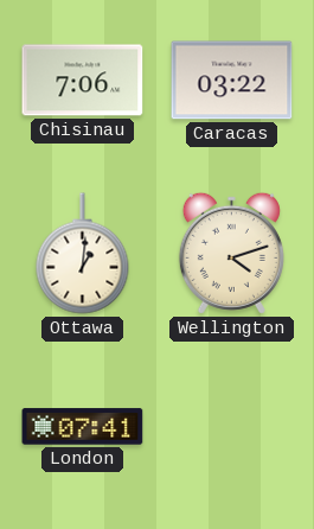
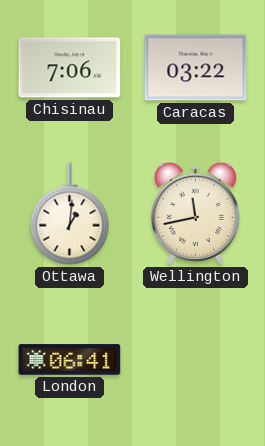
Wellington: 4:12 -> 11:43
London: 07:41 -> 06:41
